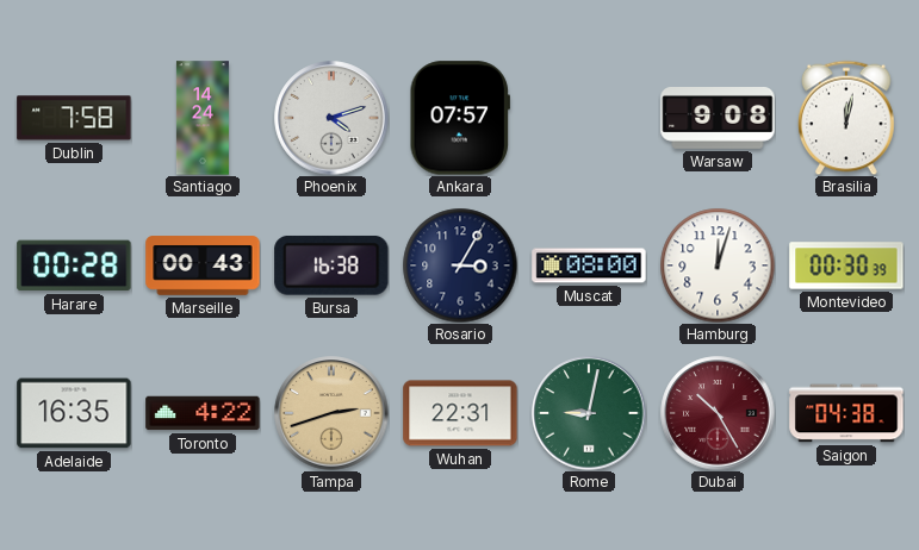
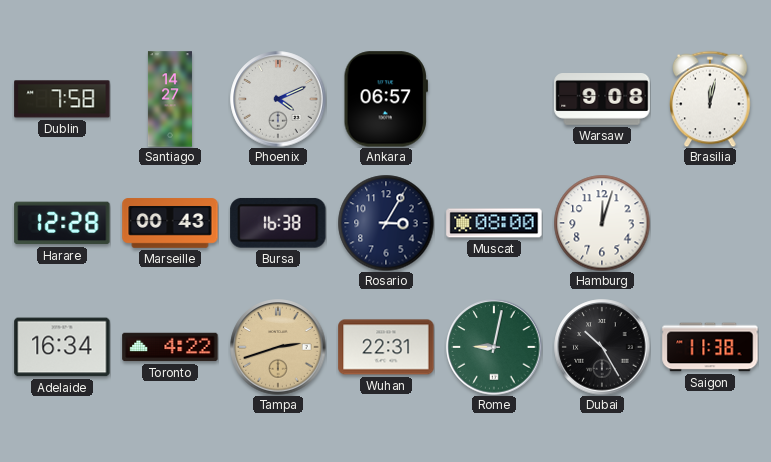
Santiago: 14:24 -> 14:27
Phoenix: 4:12 -> 4:11
Ankara: 07:57 -> 06:57
Harare: 00:28 -> 12:28
Montevideo: 00:30 -> none
Adelaide: 16:35 -> 16:34
Dubai dial: burgundy -> black
Saigon: 04:38 -> 11:38
